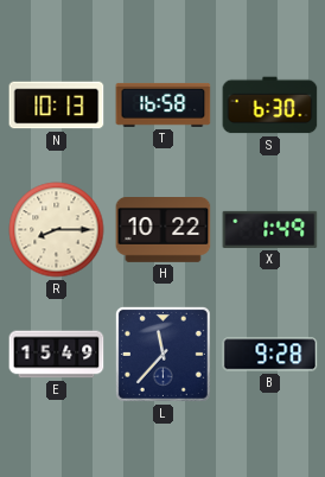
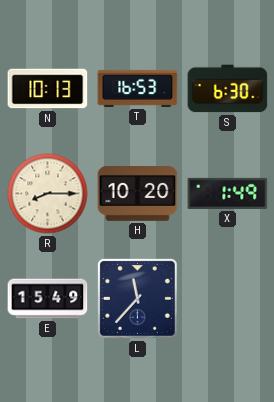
T: 16:58 -> 16:53
H: 10:22 -> 10:20
B: 9:28 -> none
